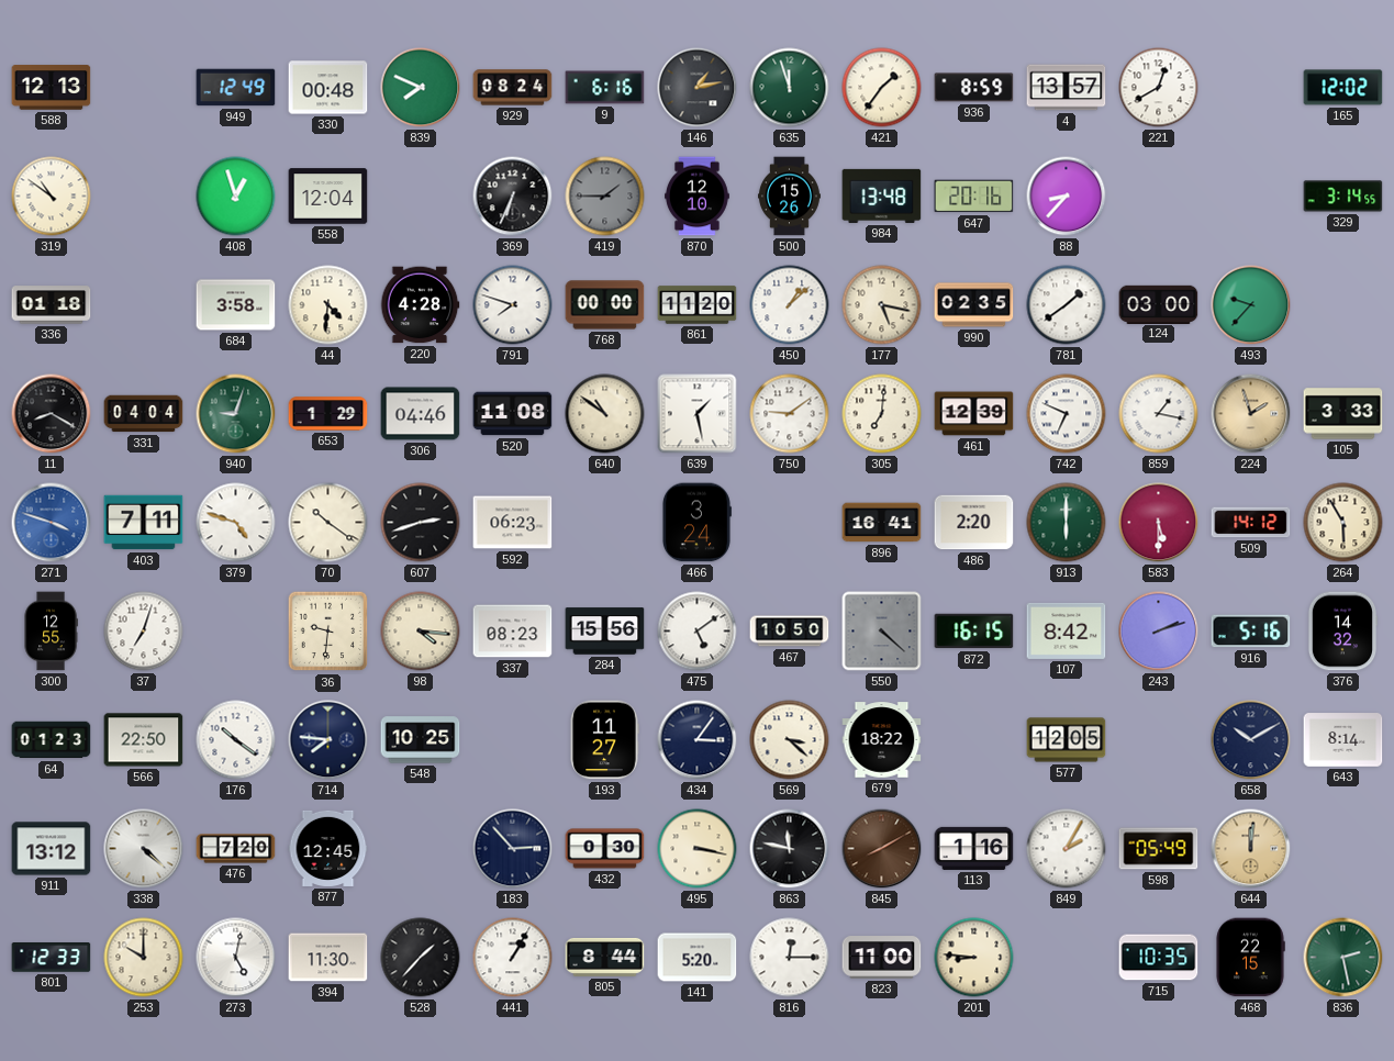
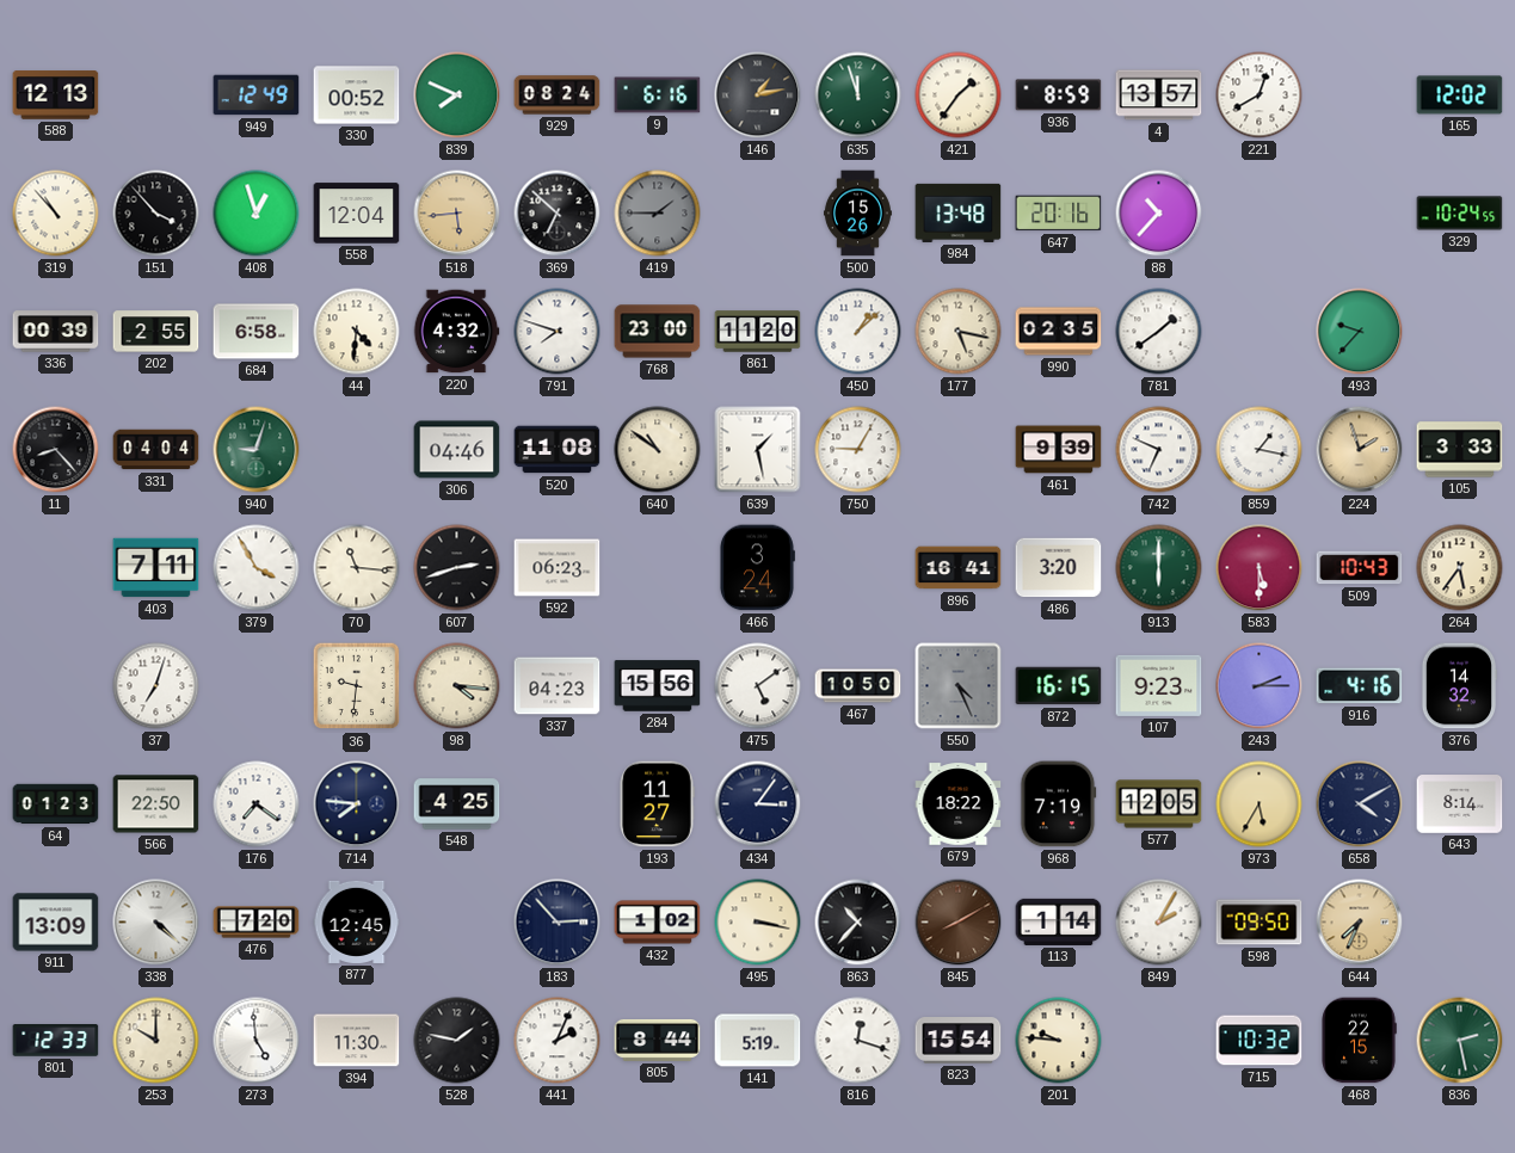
330: 00:48 -> 00:52
319: 10:51 -> 10:53
151: none -> 3:53
518: none -> 5:44
369: 6:34 -> 6:52
870: 12:10 -> none
88: 8:37 -> 10:37
329: 3:14 -> 10:24
336: 01:18 -> 00:39
202: none -> 2:55
684: 3:58 -> 6:58
220: 4:28 -> 4:32
768: 00:00 -> 23:00
124: 03:00 -> none
11: 8:20 -> 8:23
653: 1:29 -> none
750: 9:09 -> 9:05
305: 7:01 -> none
461: 12:39 -> 9:39
271: 3:48 -> none
379: 4:48 -> 3:55
70: 10:21 -> 11:16
486: 2:20 -> 3:20
509: 14:12 -> 10:43
264: 5:55 -> 5:36
300: 12:55 -> none
337: 08:23 -> 04:23
550: 4:22 -> 4:26
107: 8:42 -> 9:23
243: 2:12 -> 2:15
916: 5:16 -> 4:16
176: 10:21 -> 7:21
548: 10:25 -> 4:25
569: 3:22 -> none
968: none -> 7:19
973: none -> 5:35
658: 10:10 -> 4:10
911: 13:12 -> 13:09
432: 0:30 -> 1:02
863: 11:47 -> 10:37
113: 1:16 -> 1:14
598: 05:49 -> 09:50
644: 12:01 -> 7:34
273: 5:02 -> 4:59
528: 1:37 -> 1:47
441: 1:05 -> 2:04
141: 5:20 -> 5:19
816: 12:15 -> 12:18
823: 11:00 -> 15:54
201: 8:46 -> 9:46
715: 10:35 -> 10:32
